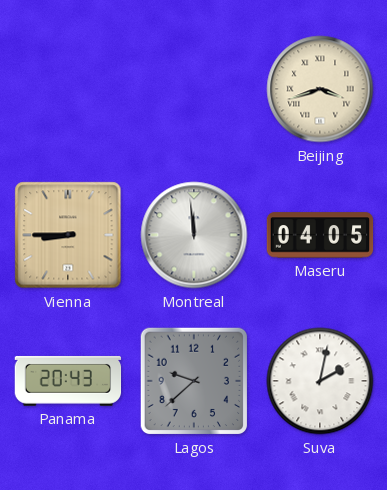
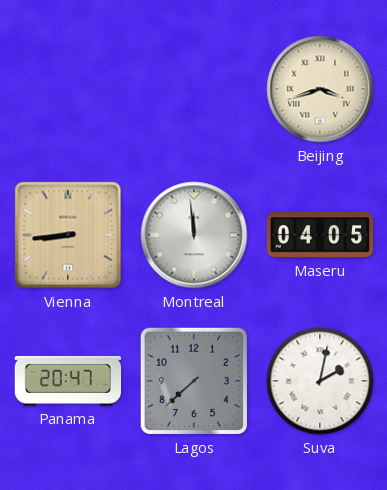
Vienna: 8:45 -> 8:44
Panama: 20:43 -> 20:47
Lagos: 9:38 -> 7:38
